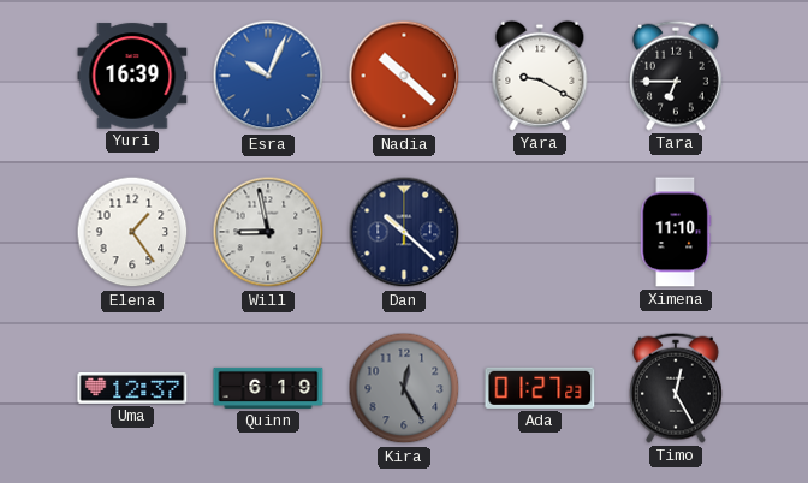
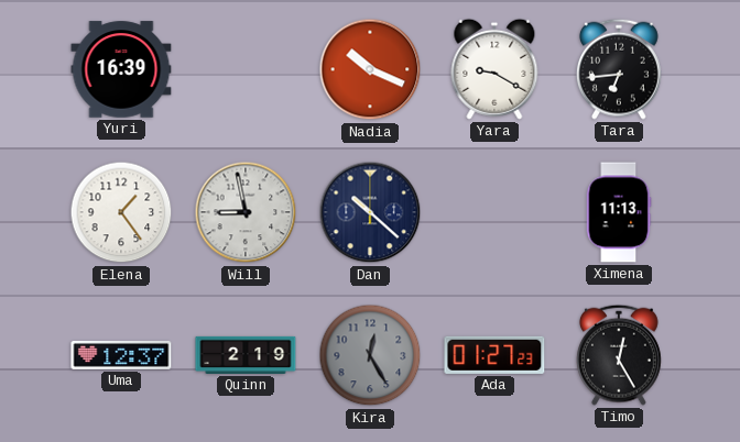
Esra: 10:04 -> none
Nadia: 10:22 -> 10:19
Tara: 6:45 -> 6:44
Ximena: 11:10 -> 11:13
Quinn: 6:19 -> 2:19
